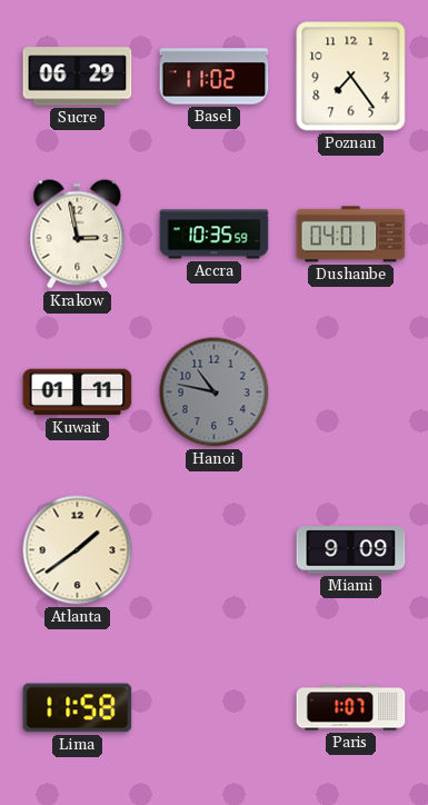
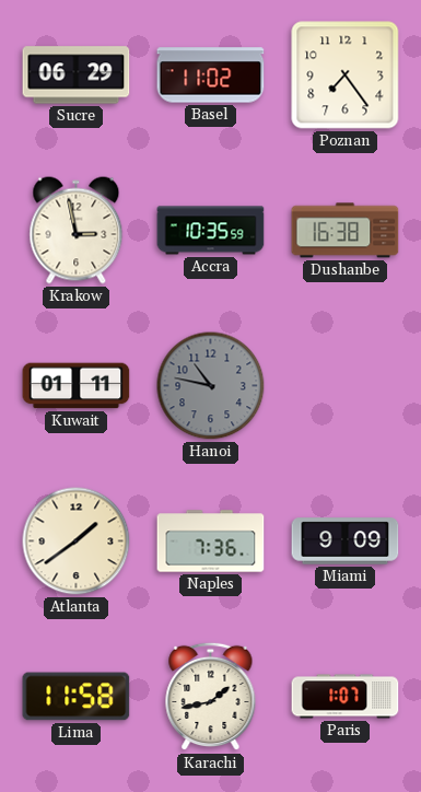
Dushanbe: 04:01 -> 16:38
Naples: none -> 7:36
Karachi: none -> 1:43
